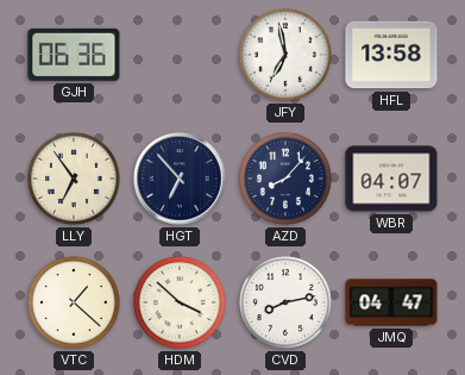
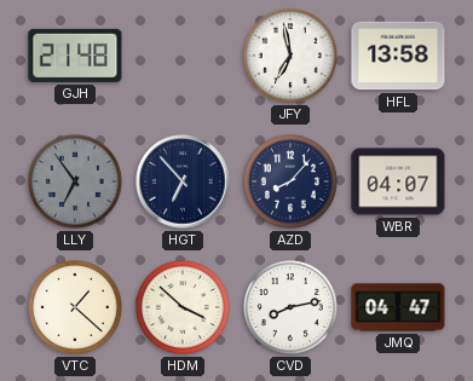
GJH: 06:36 -> 21:48
LLY dial: cream -> grey
